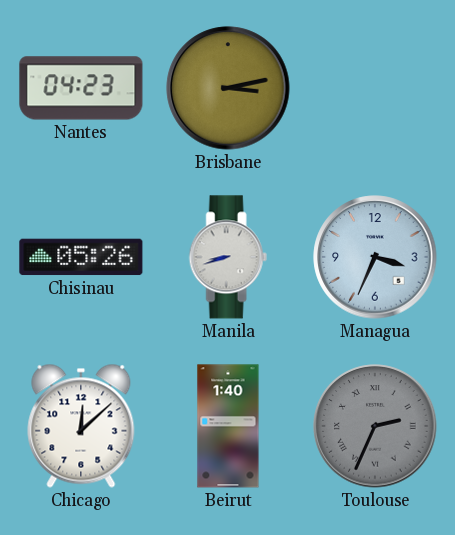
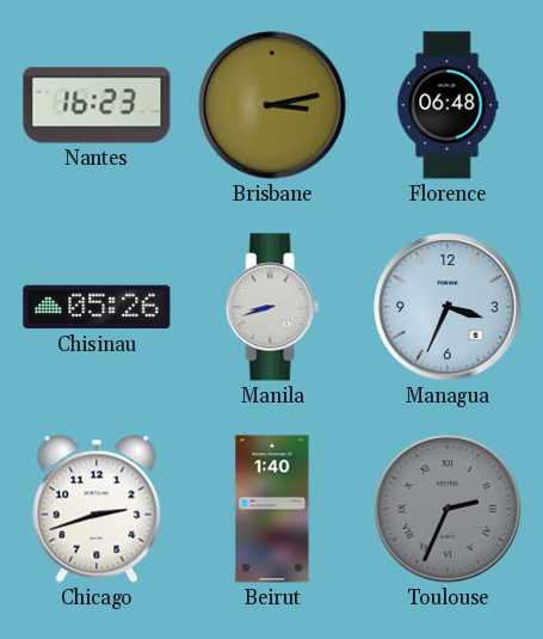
Nantes: 04:23 -> 16:23
Florence: none -> 06:48
Chicago: 12:08 -> 2:42
